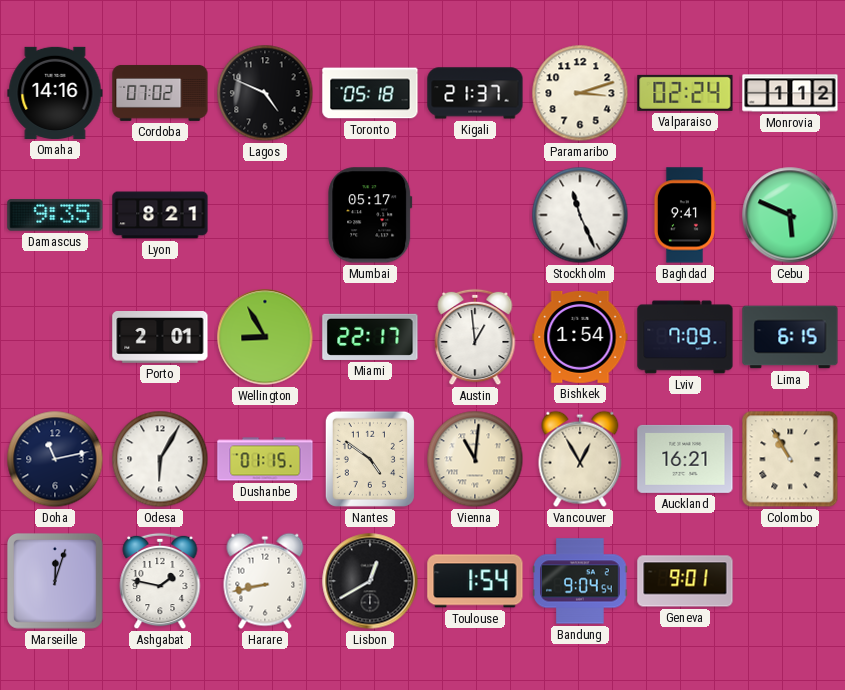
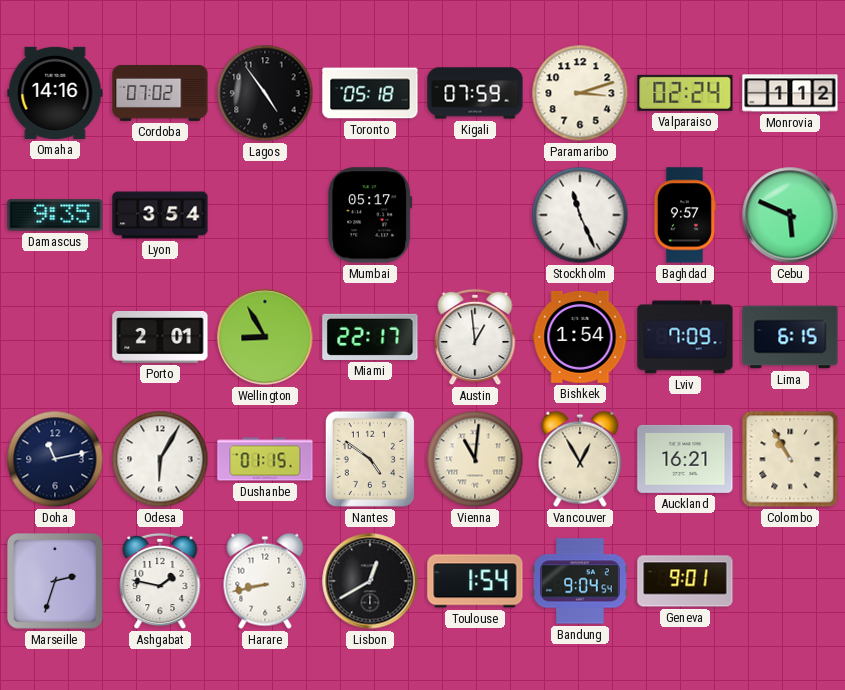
Lagos: 4:49 -> 4:54
Kigali: 21:37 -> 07:59
Lyon: 8:21 -> 3:54
Baghdad: 9:41 -> 9:57
Marseille: 12:03 -> 2:33
